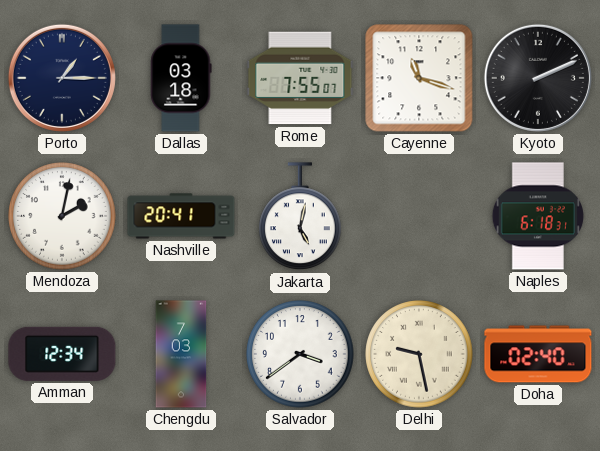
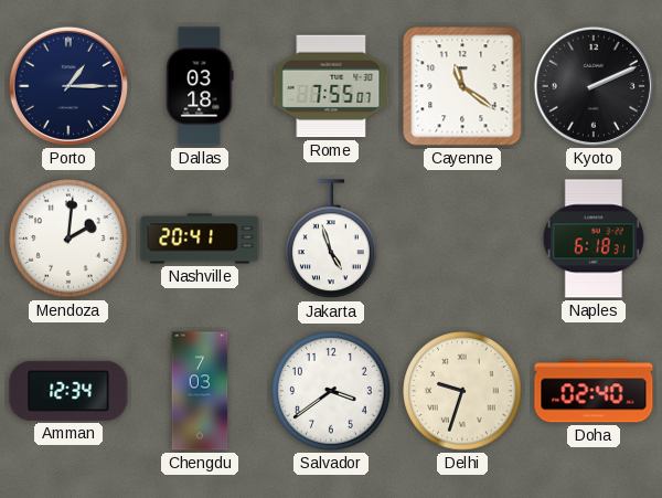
Cayenne: 11:18 -> 11:21
Mendoza: 2:02 -> 2:01
Jakarta: 5:02 -> 4:57
Delhi: 9:28 -> 9:33
